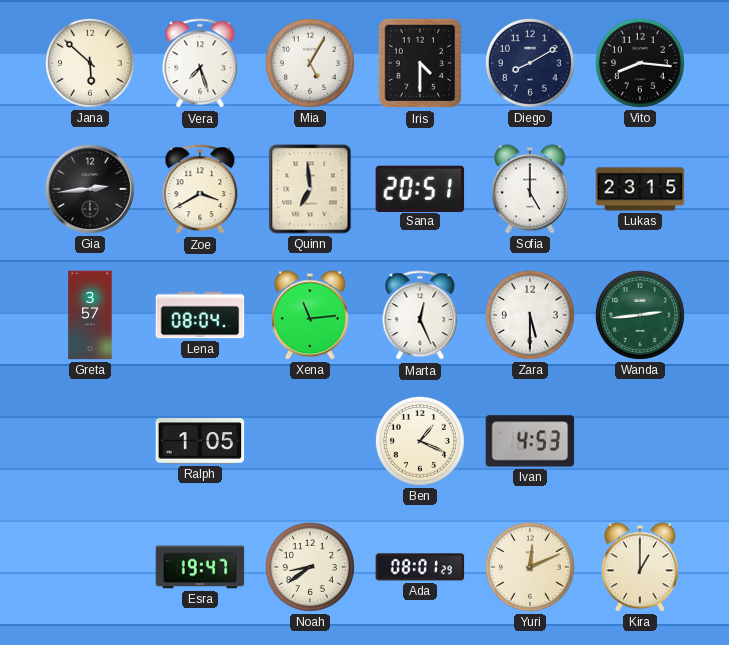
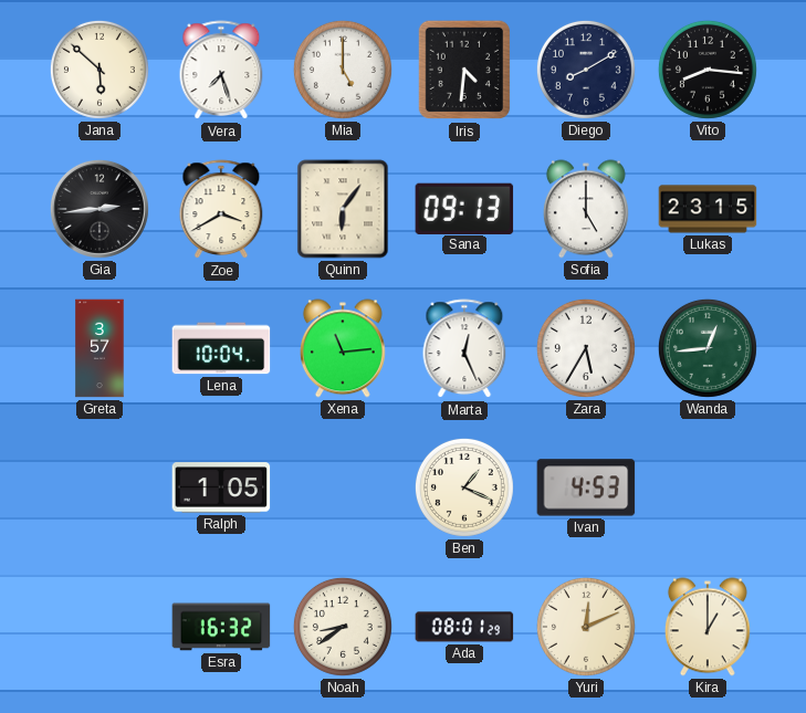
Mia: 5:05 -> 5:00
Iris: 4:30 -> 4:31
Quinn: 6:59 -> 6:06
Sana: 20:51 -> 09:13
Lena: 08:04 -> 10:04
Zara: 5:30 -> 5:35
Wanda: 2:44 -> 12:44
Esra: 19:47 -> 16:32
